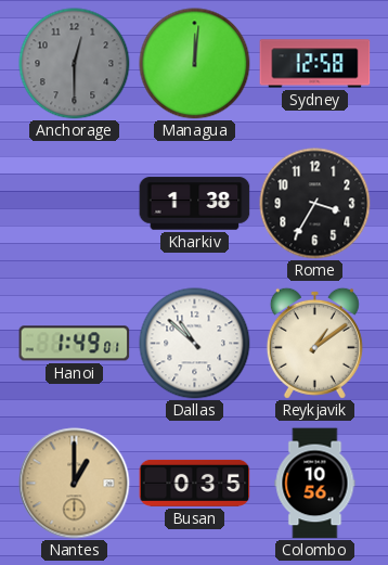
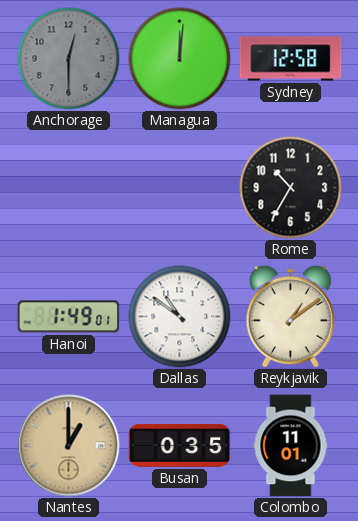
Kharkiv: 1:38 -> none
Rome: 3:35 -> 10:35
Dallas: 10:52 -> 10:51
Colombo: 10:56 -> 11:01
